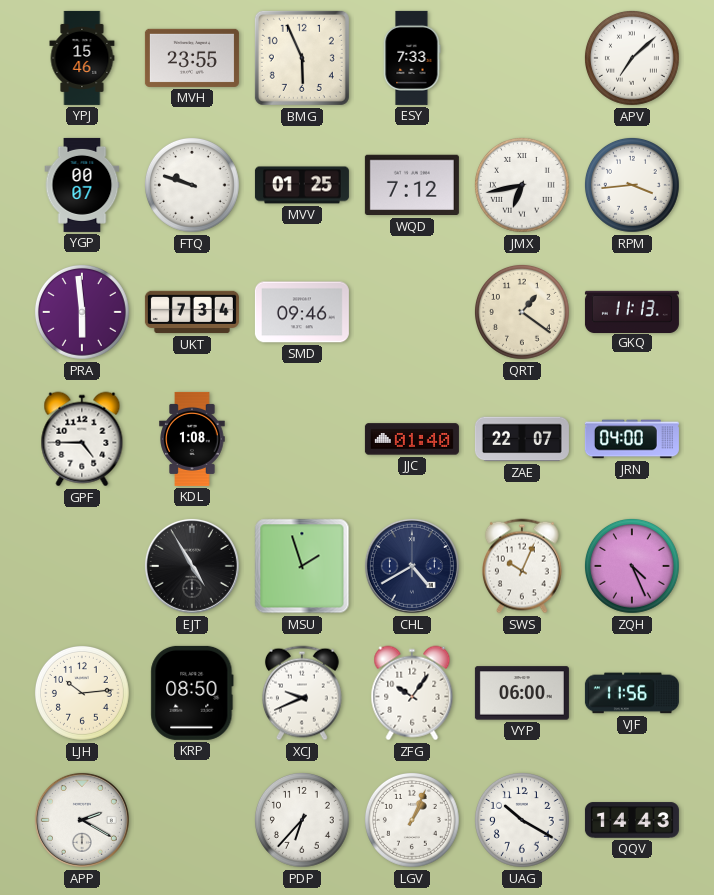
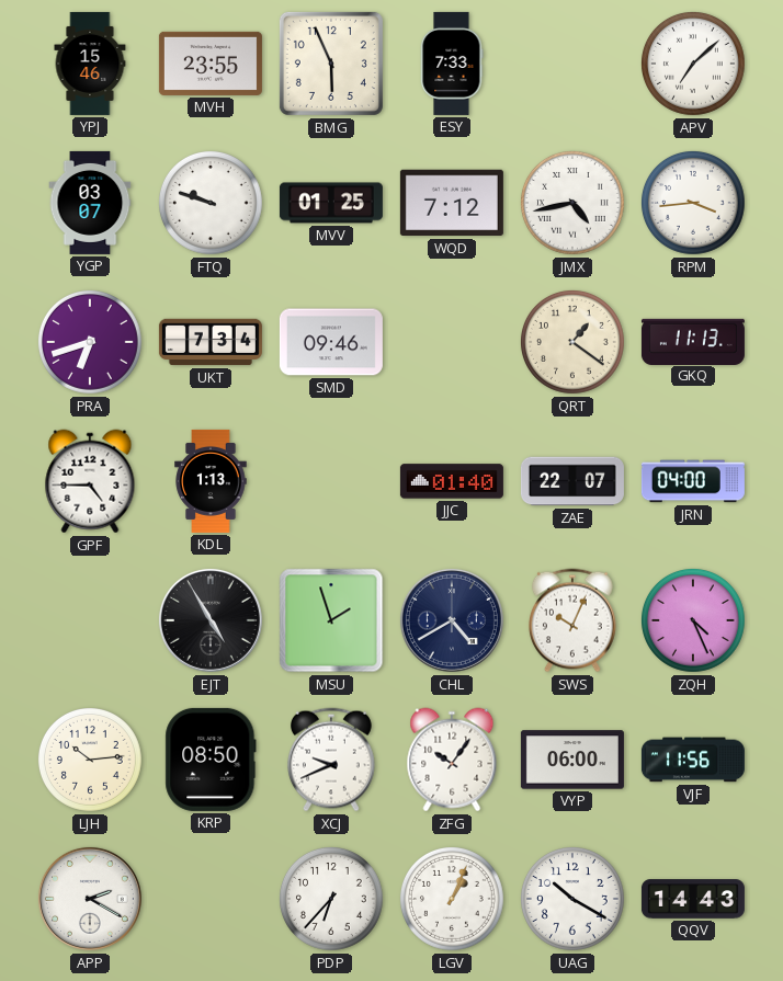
YGP: 00:07 -> 03:07
JMX: 6:43 -> 4:43
PRA: 5:59 -> 6:42
KDL: 1:08 -> 1:13
